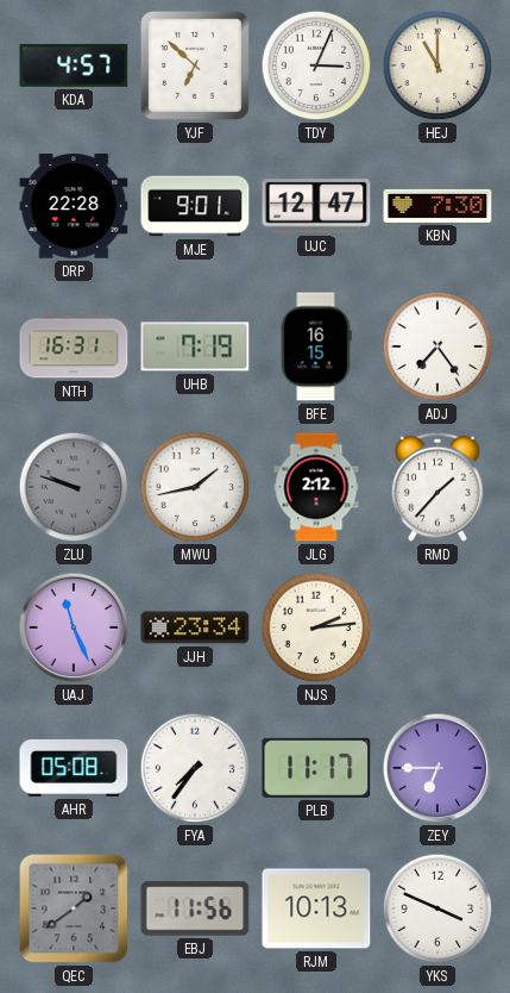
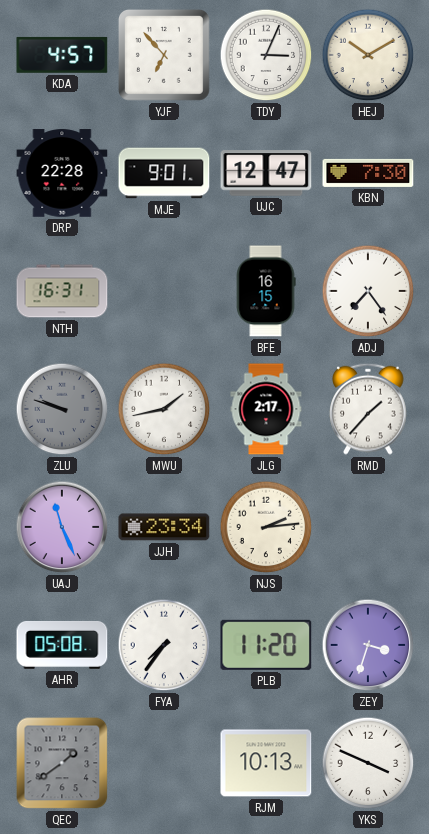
YJF: 6:52 -> 6:53
HEJ: 11:00 -> 10:10
UHB: 7:19 -> none
JLG: 2:12 -> 2:17
PLB: 11:17 -> 11:20
ZEY: 6:45 -> 3:33
EBJ: 11:56 -> none
